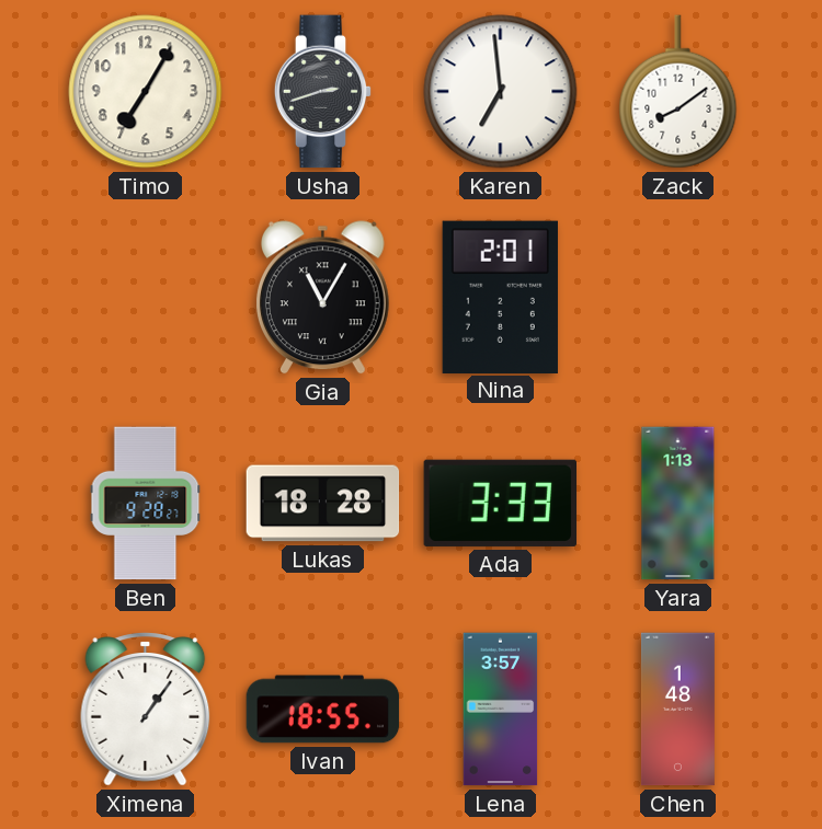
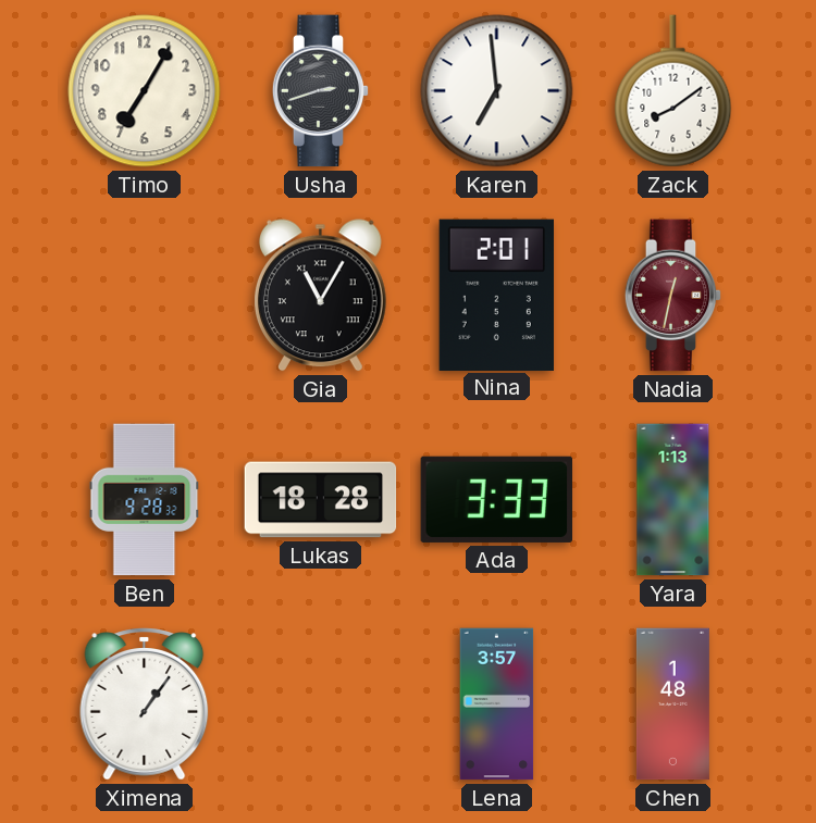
Nadia: none -> 12:32
Ben: 9:28:27 -> 9:28:32
Ivan: 18:55 -> none
